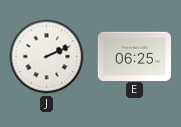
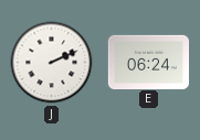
E: 06:25 -> 06:24
